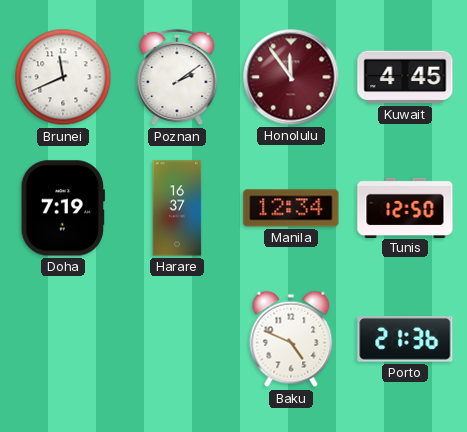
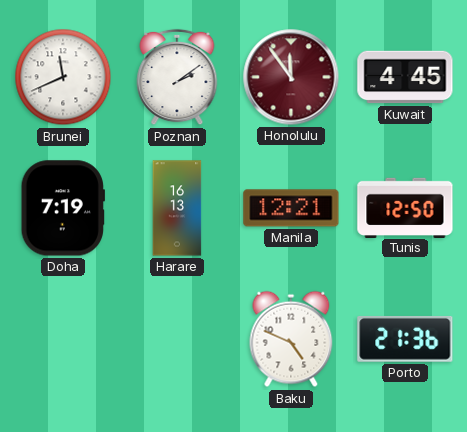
Harare: 16:37 -> 16:13
Manila: 12:34 -> 12:21
